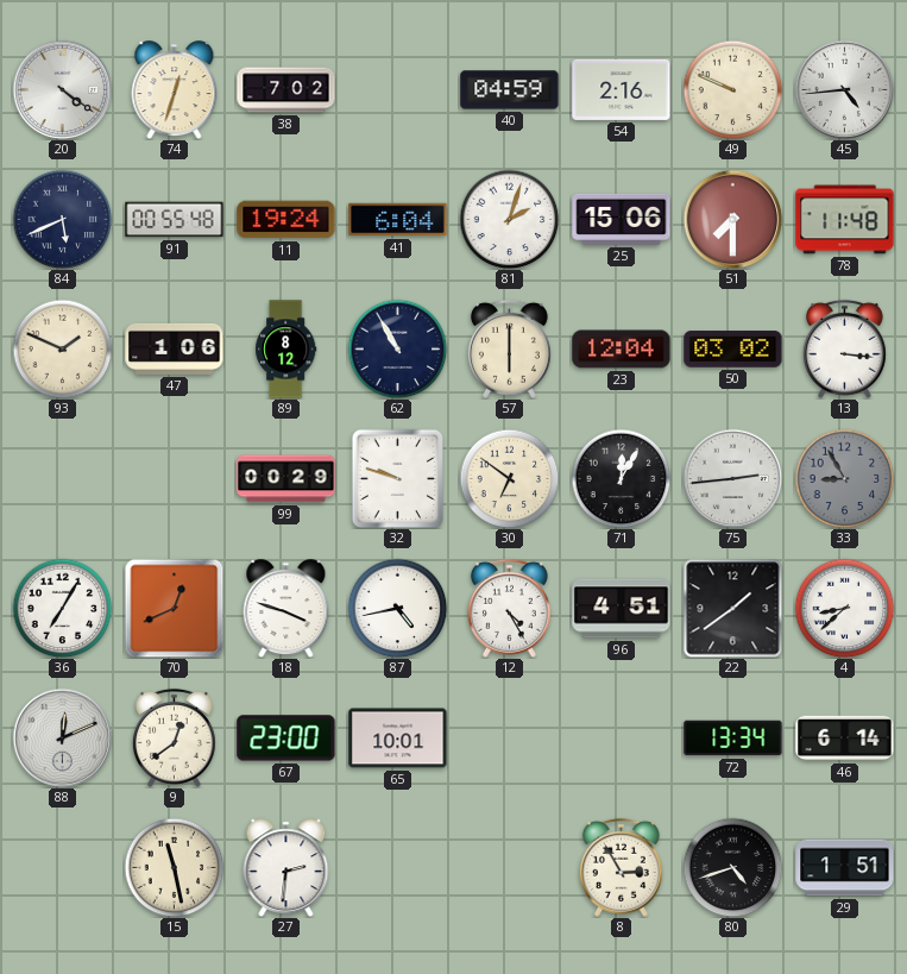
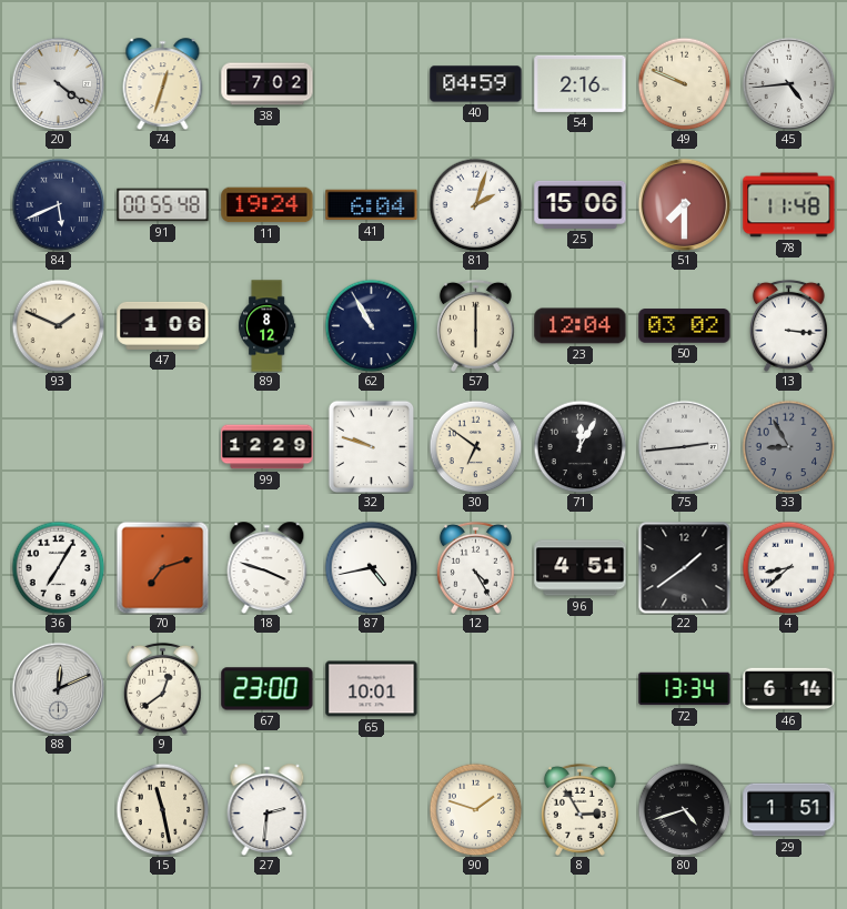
99: 00:29 -> 12:29
70: 12:41 -> 7:12
90: none -> 1:48
